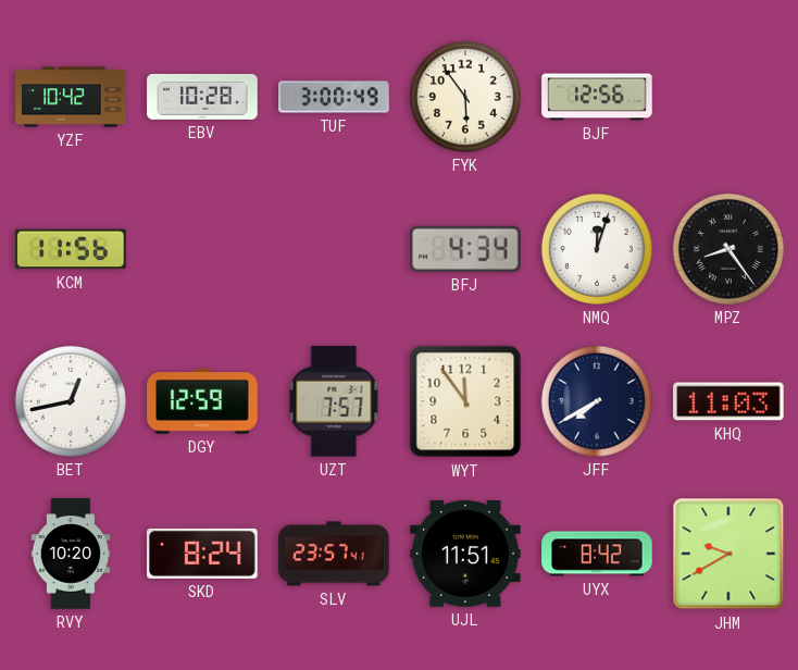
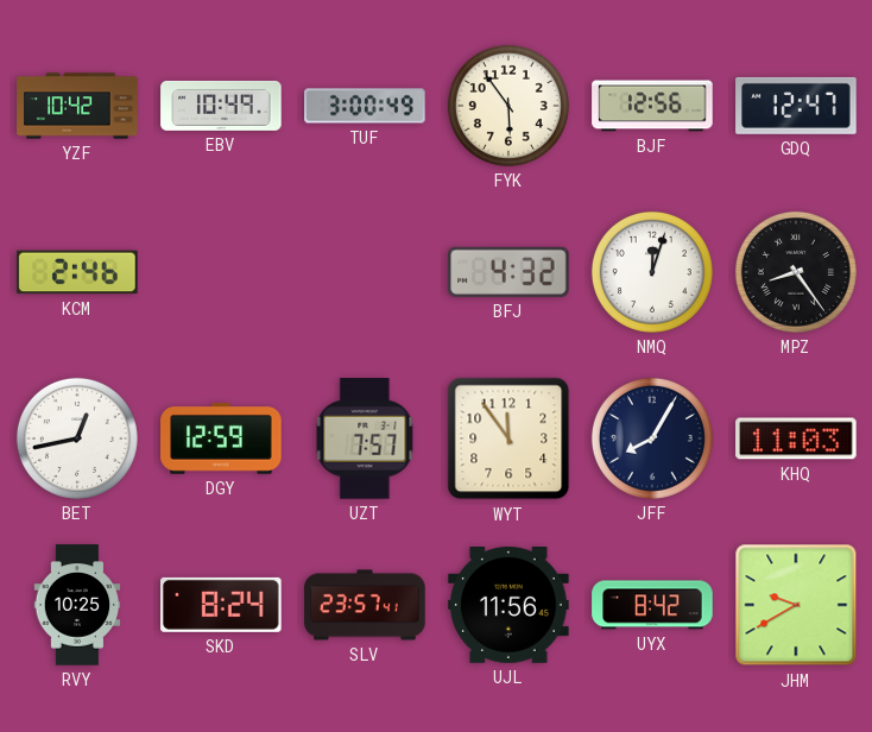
EBV: 10:28 -> 10:49
GDQ: none -> 12:47
KCM: 11:56 -> 2:46
BFJ: 4:34 -> 4:32
JFF: 7:40 -> 8:05
RVY: 10:20 -> 10:25
UJL: 11:51 -> 11:56
